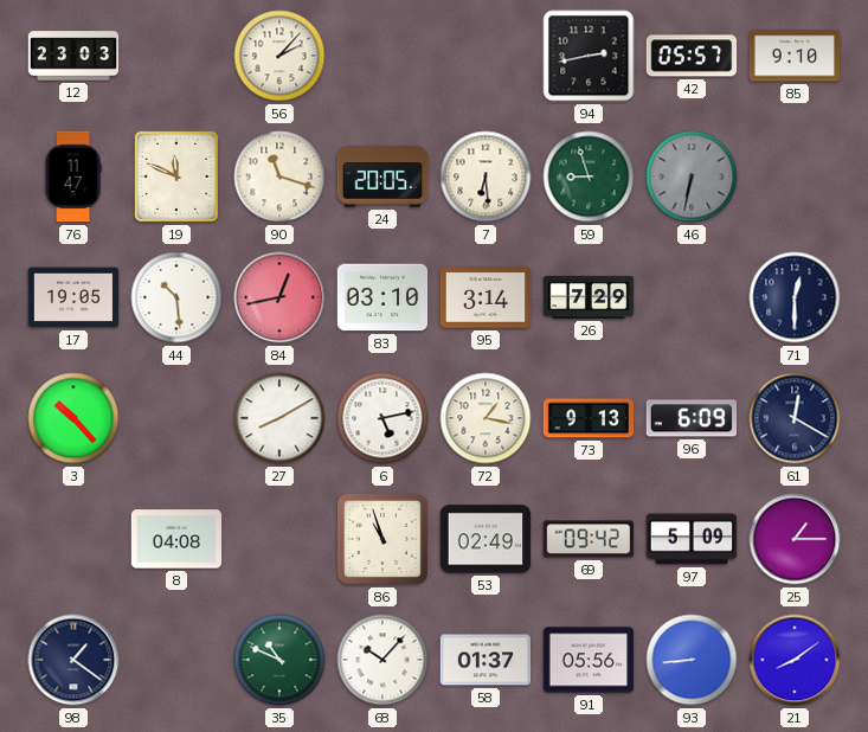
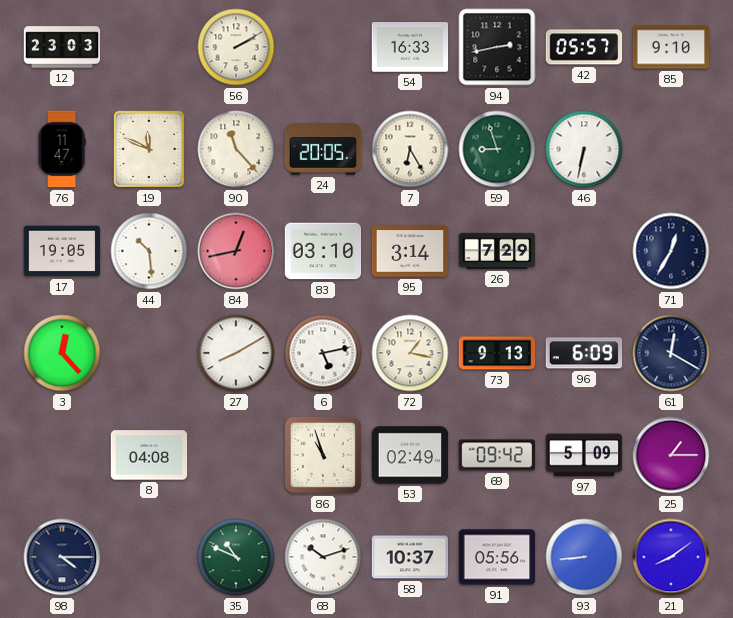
56: 2:07 -> 2:10
54: none -> 16:33
90: 11:18 -> 11:23
7: 6:29 -> 6:25
46 dial: grey -> white
71: 12:30 -> 12:35
3: 10:23 -> 12:23
98: 1:21 -> 4:15
68: 10:07 -> 10:12
58: 01:37 -> 10:37
